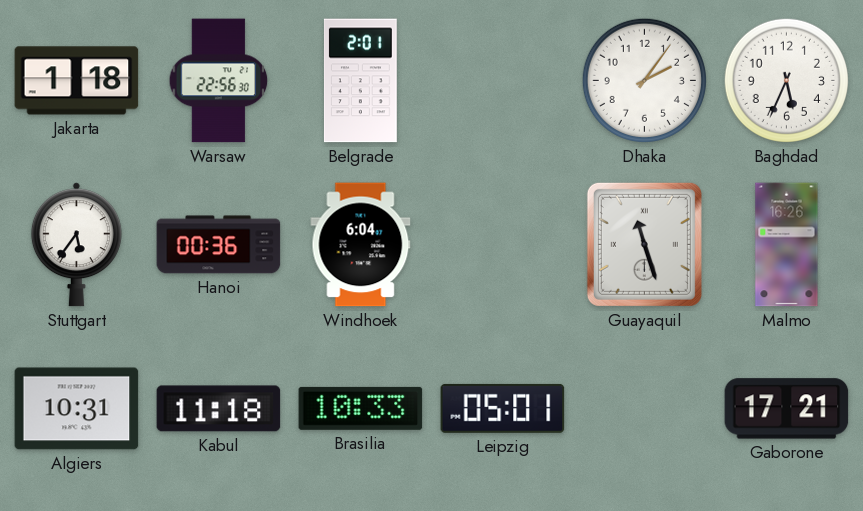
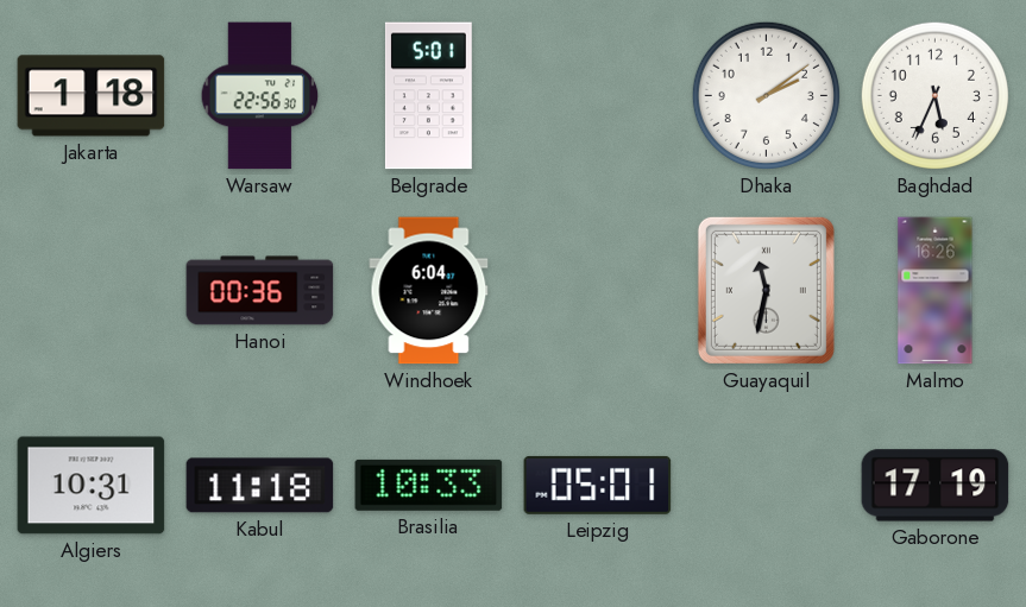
Belgrade: 2:01 -> 5:01
Dhaka: 2:06 -> 2:09
Stuttgart: 5:36 -> none
Guayaquil: 11:27 -> 11:32
Gaborone: 17:21 -> 17:19
